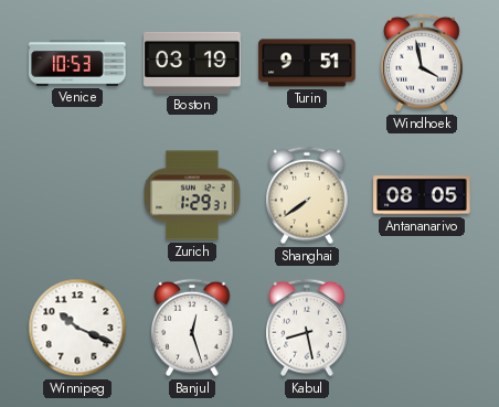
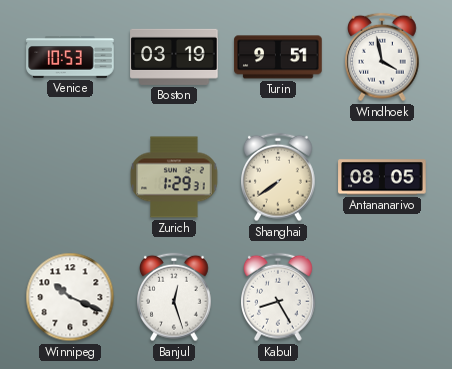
Kabul: 8:28 -> 8:25
